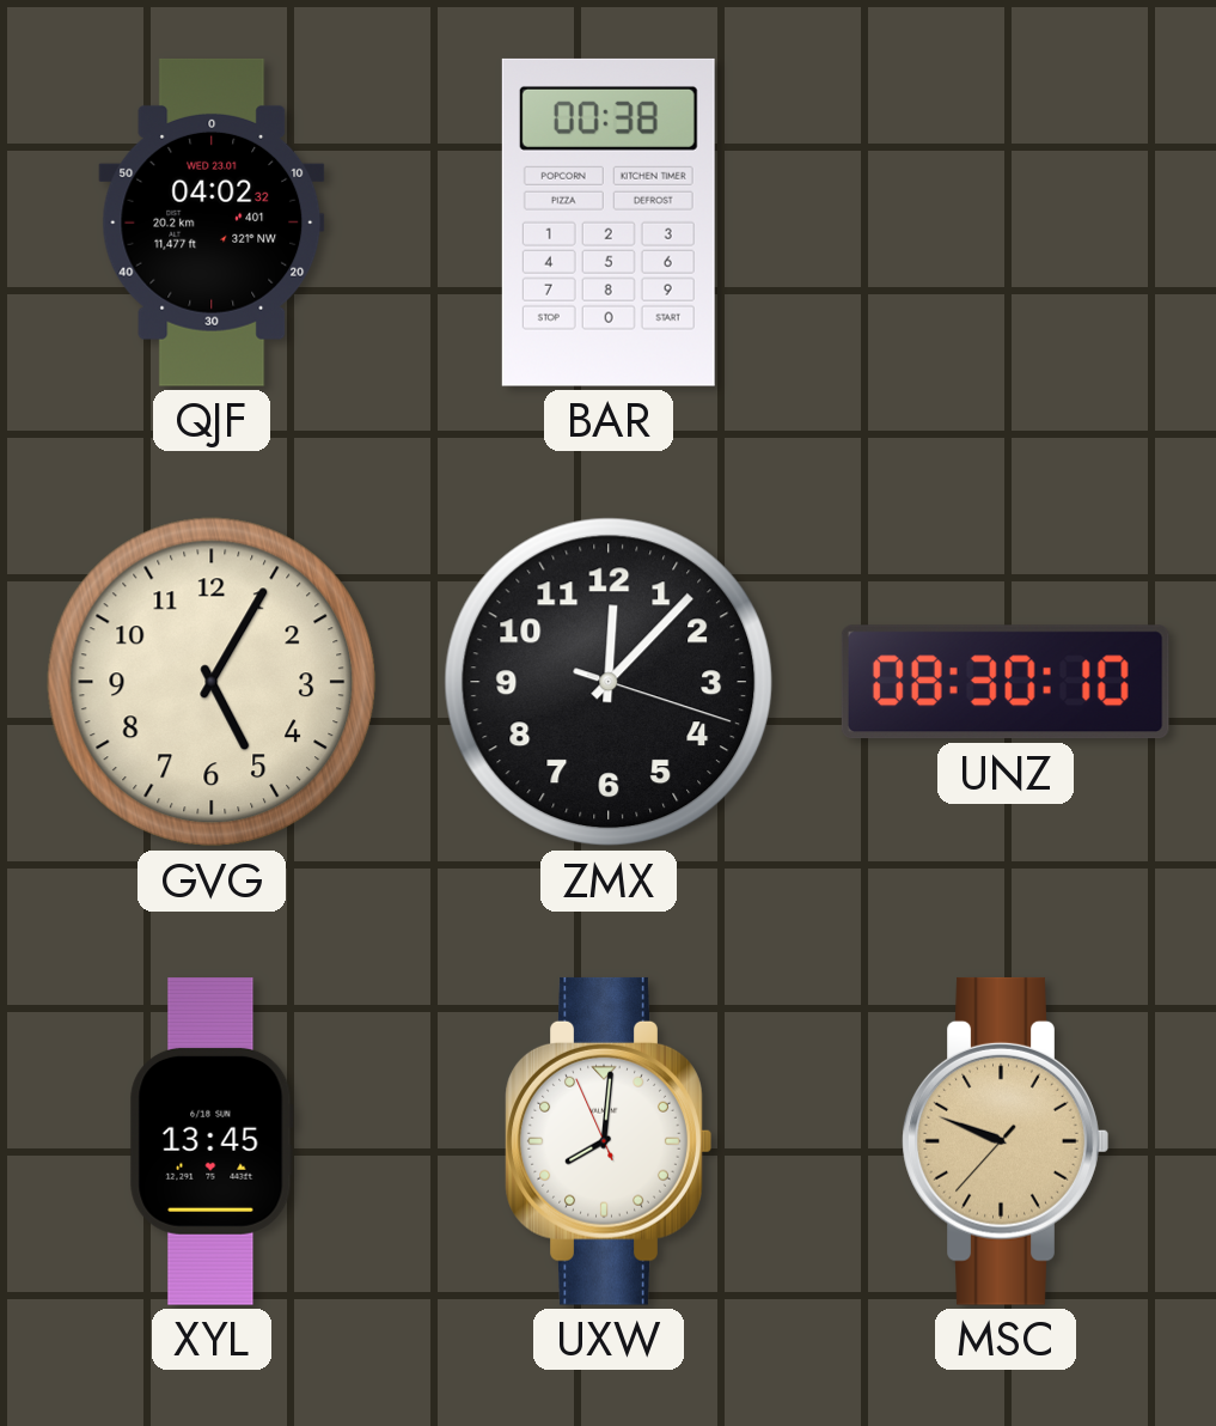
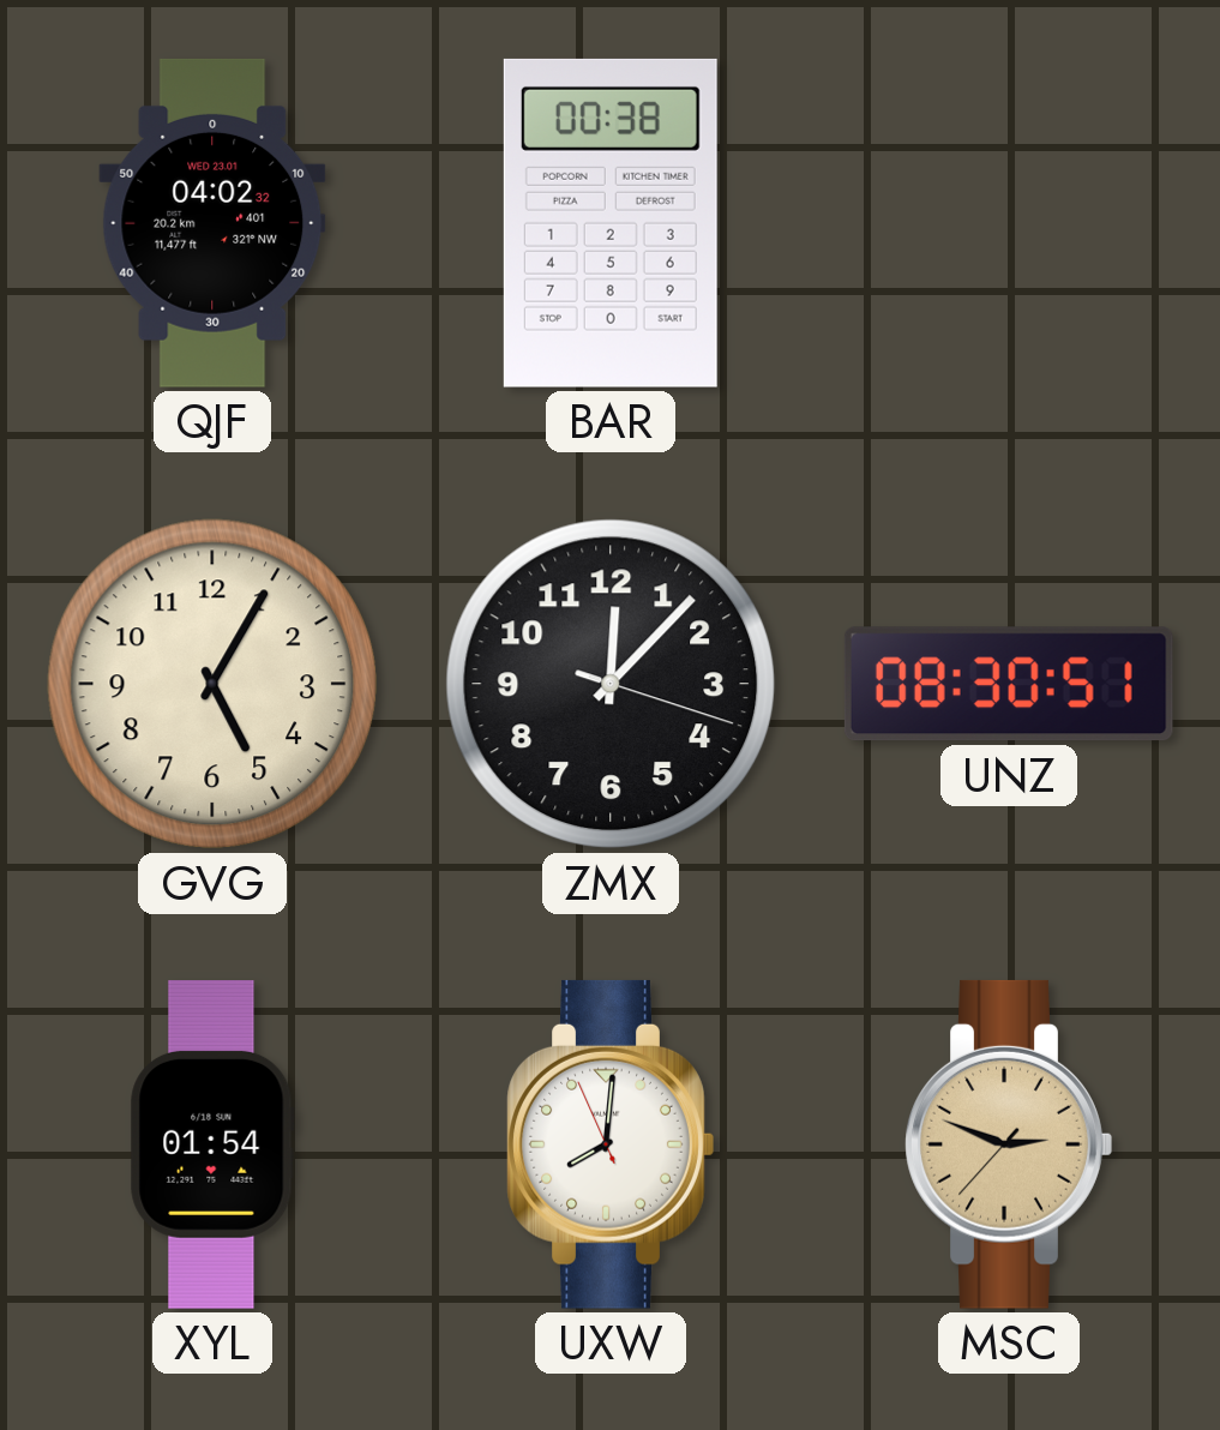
UNZ: 08:30:10 -> 08:30:51
XYL: 13:45 -> 01:54
MSC: 9:48 -> 2:48
